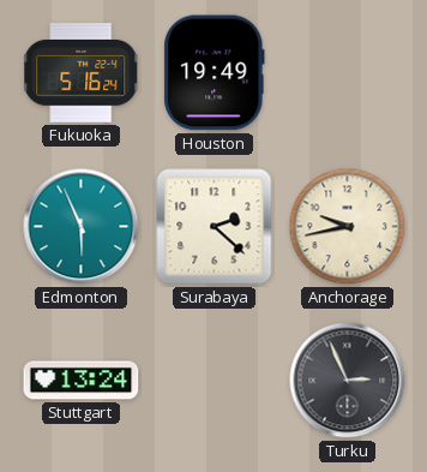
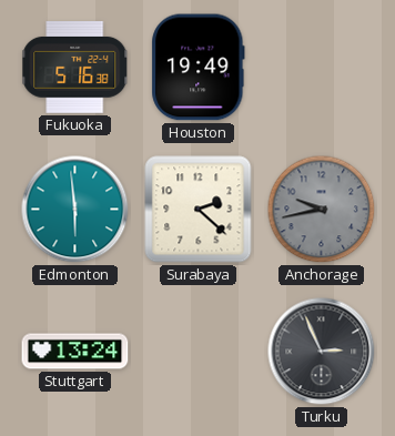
Fukuoka: 5:16:24 -> 5:16:38
Edmonton: 5:56 -> 5:59
Anchorage dial: cream -> grey
